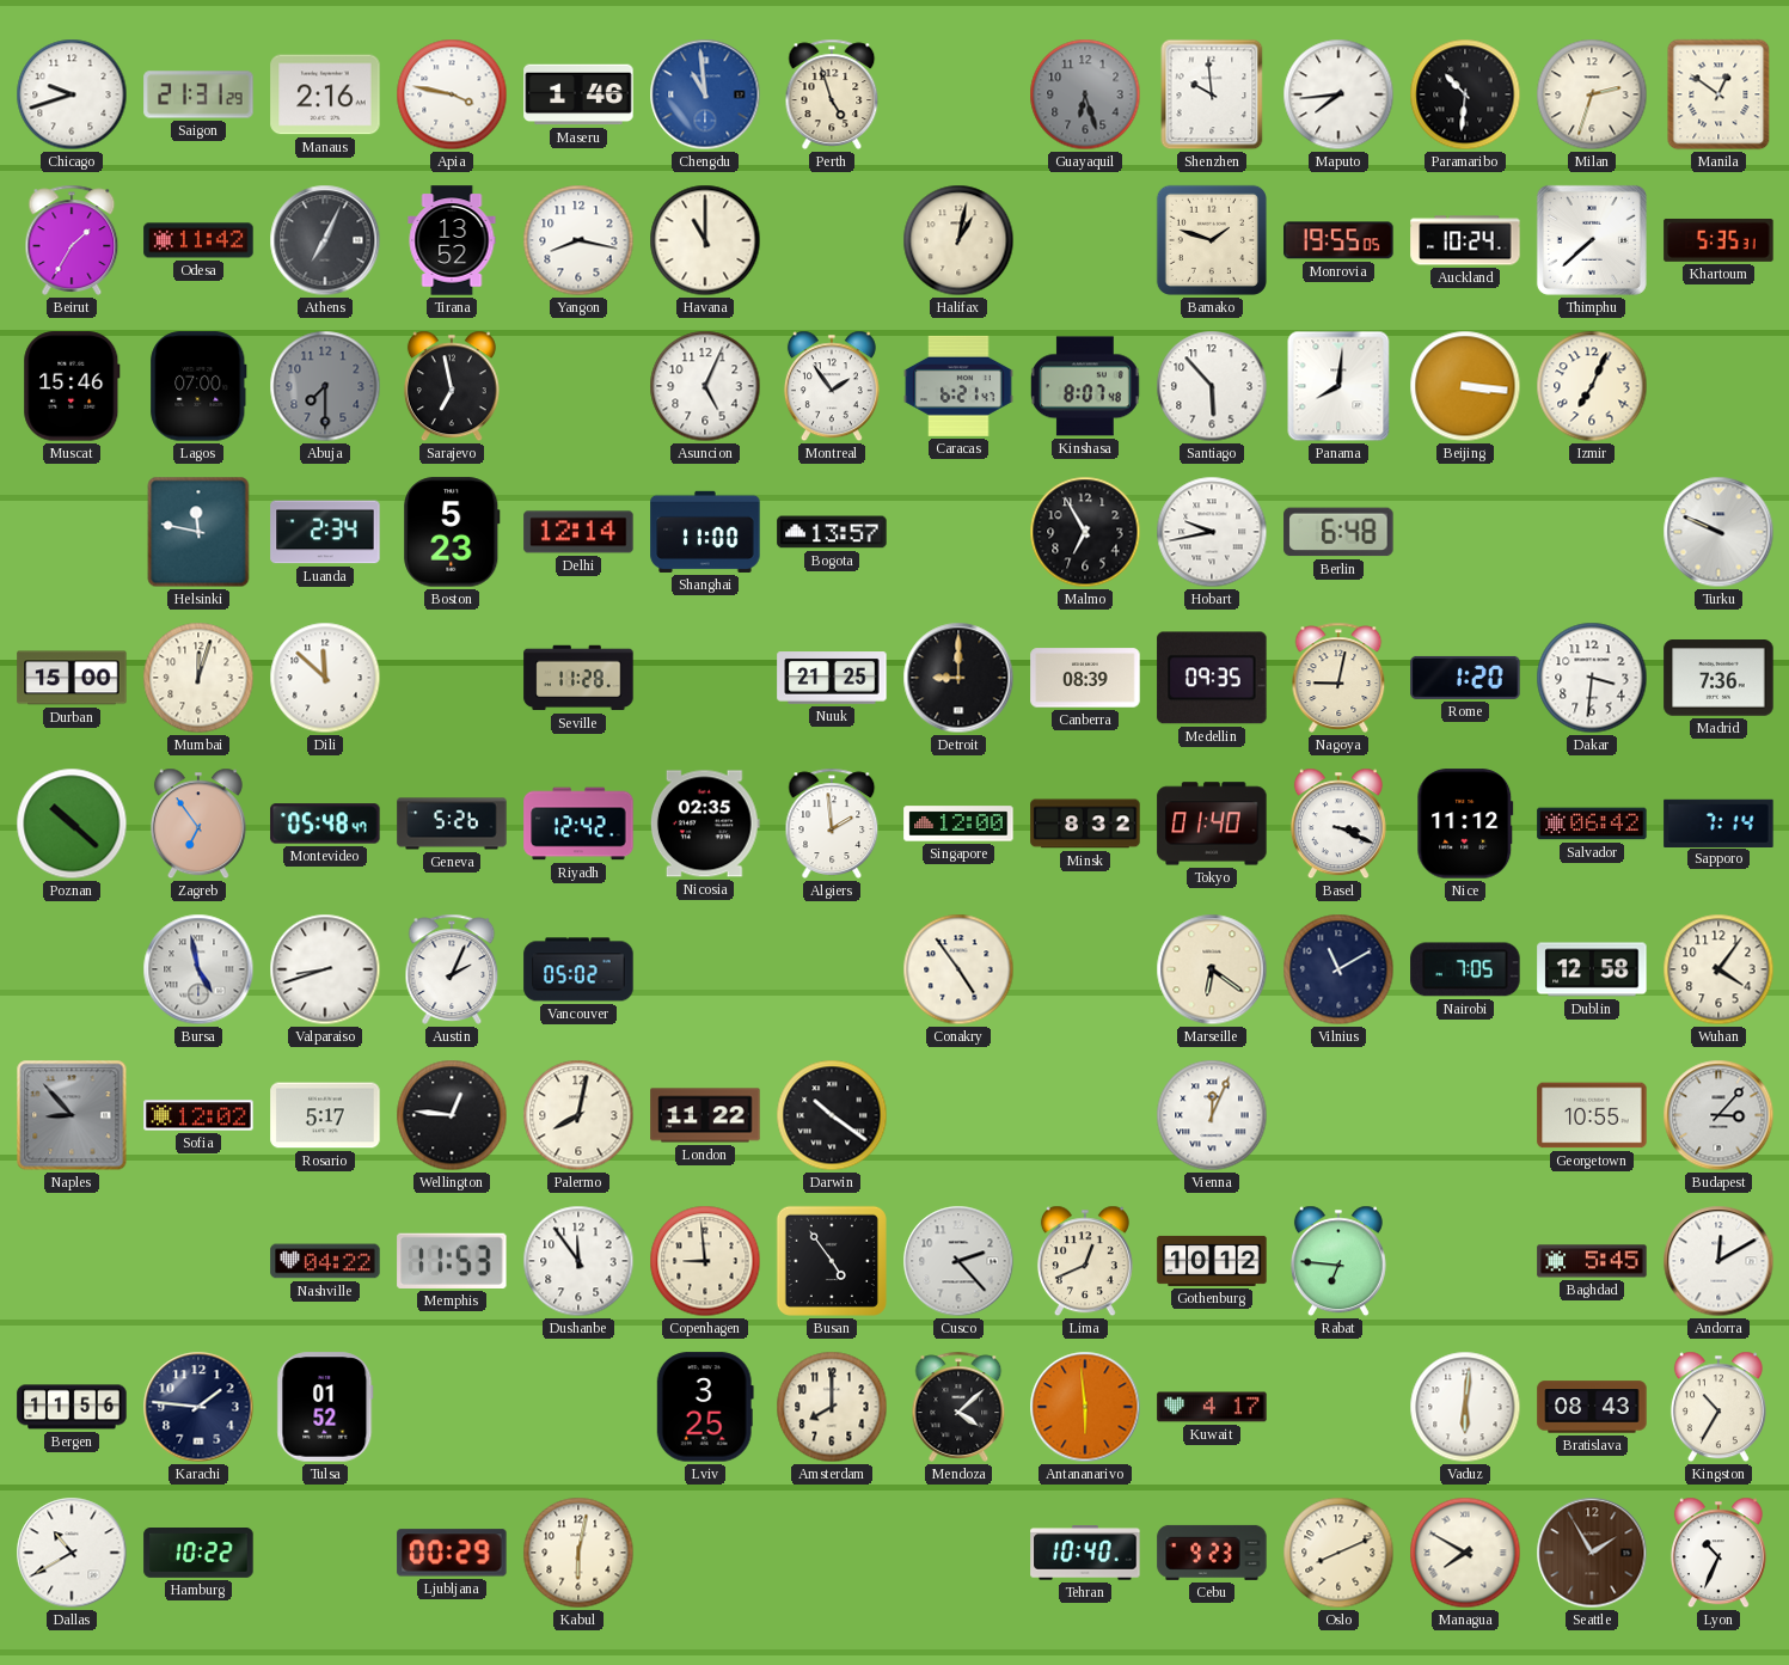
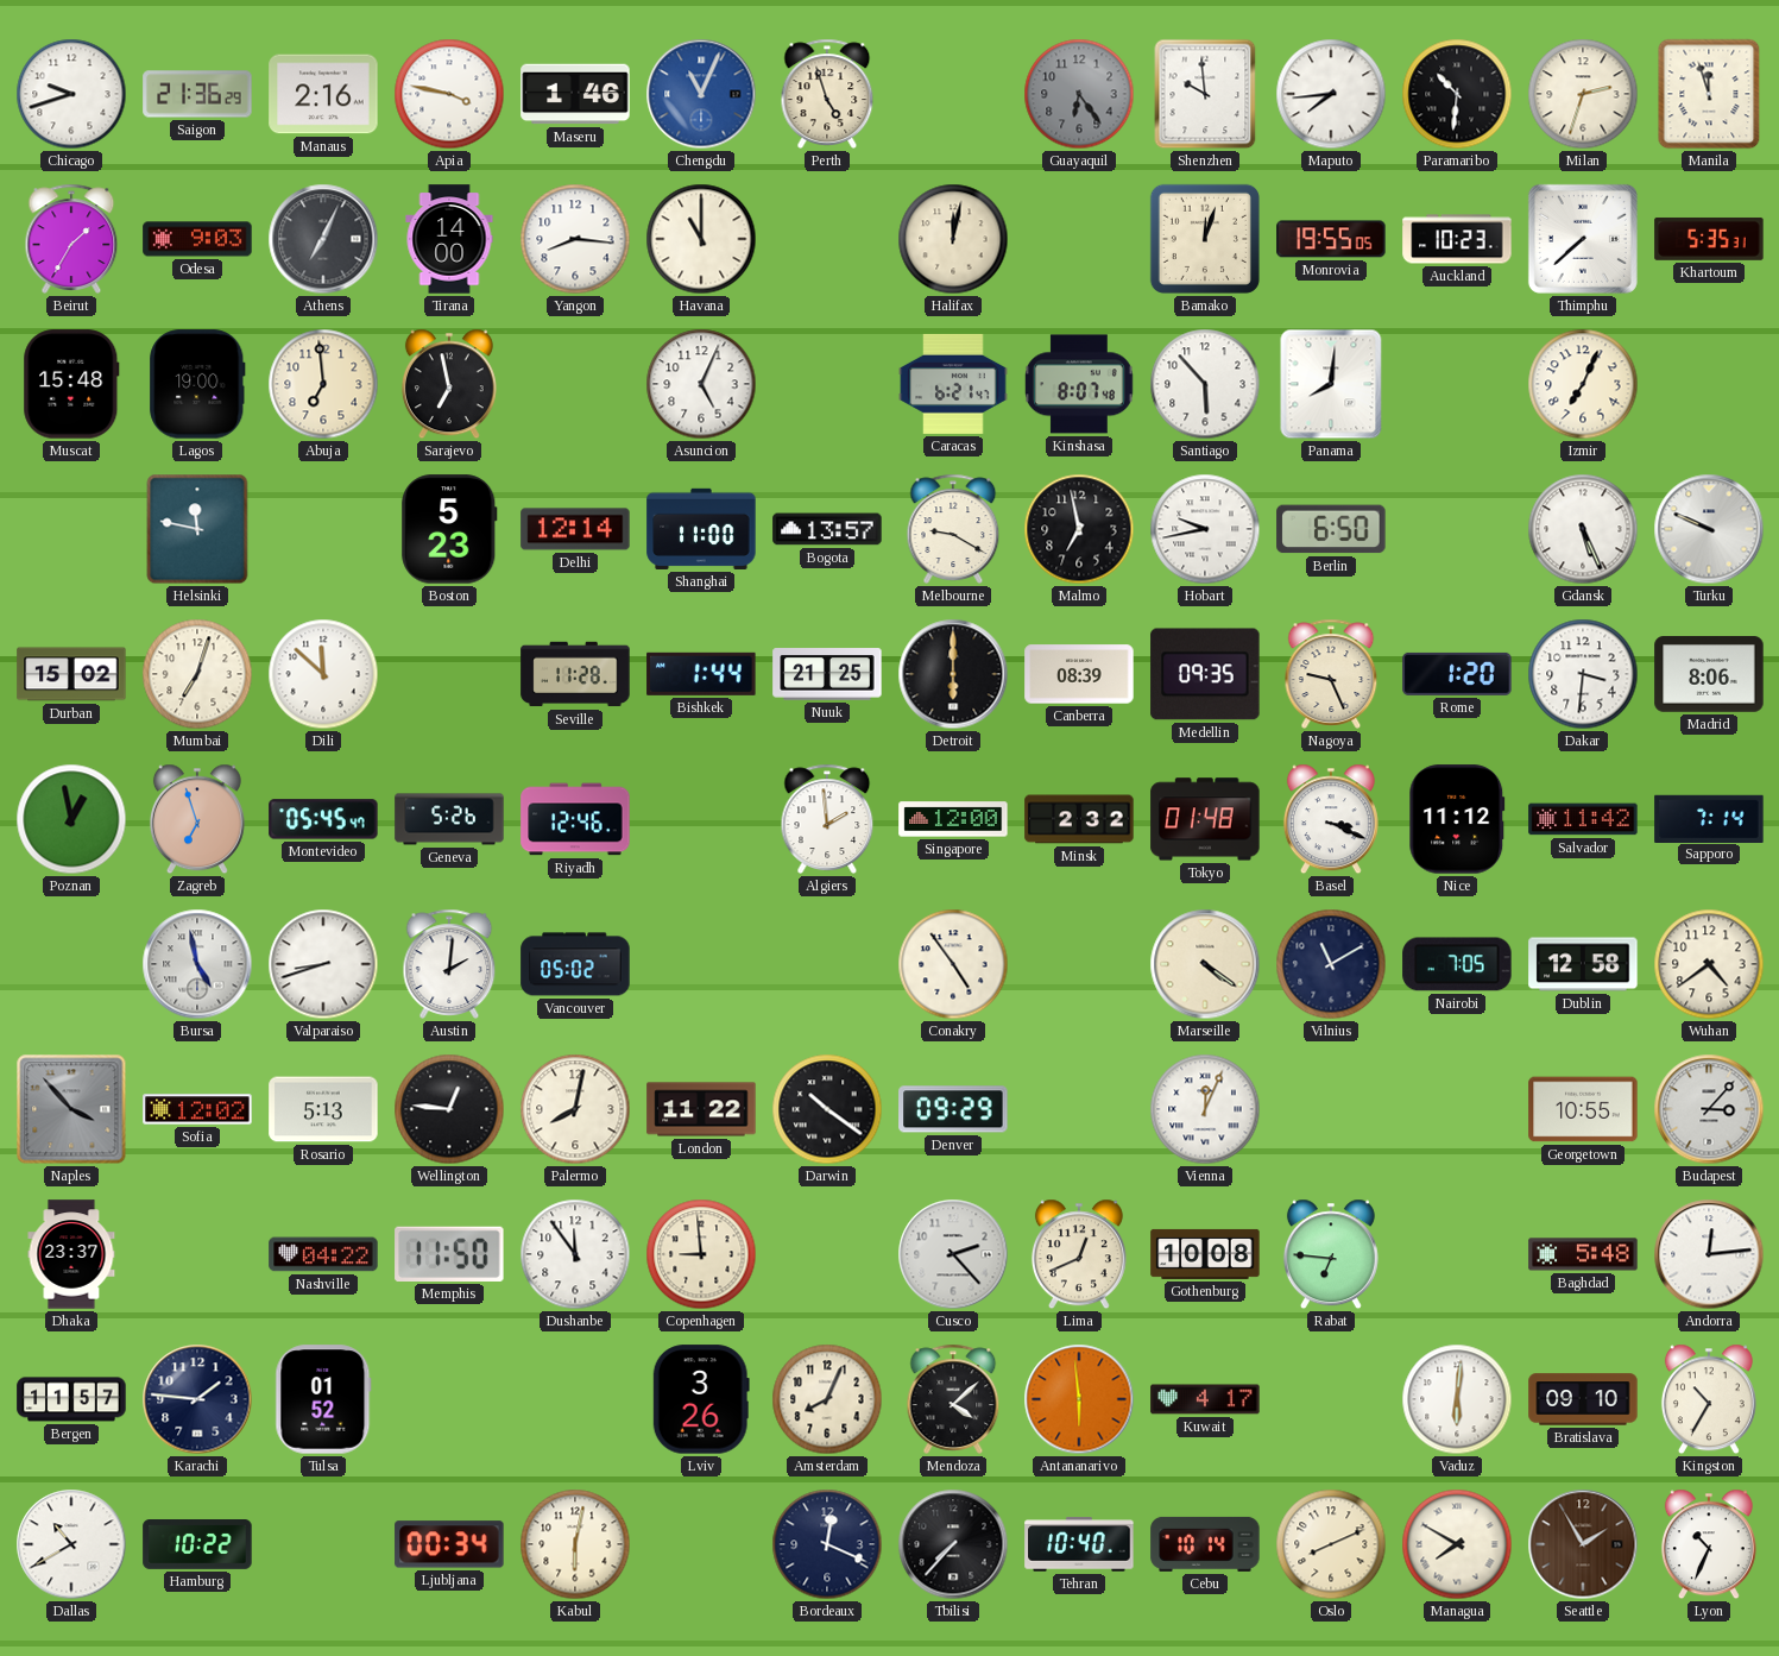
Saigon: 21:31 -> 21:36
Chengdu: 10:59 -> 11:04
Guayaquil: 6:27 -> 6:24
Manila: 12:51 -> 11:57
Odesa: 11:42 -> 9:03
Tirana: 13:52 -> 14:00
Yangon: 8:17 -> 8:16
Halifax: 1:02 -> 12:02
Bamako: 1:48 -> 12:03
Auckland: 10:24 -> 10:23
Muscat: 15:46 -> 15:48
Lagos: 07:00 -> 19:00
Abuja: 7:30 -> 6:59
Abuja dial: grey -> cream
Montreal: 1:54 -> none
Beijing: 3:16 -> none
Luanda: 2:34 -> none
Melbourne: none -> 9:20
Malmo: 6:55 -> 6:58
Berlin: 6:48 -> 6:50
Gdansk: none -> 5:26
Durban: 15:00 -> 15:02
Mumbai: 12:03 -> 7:03
Bishkek: none -> 1:44
Detroit: 9:00 -> 6:00
Nagoya: 9:02 -> 9:26
Madrid: 7:36 -> 8:06
Poznan: 10:22 -> 12:58
Zagreb: 6:54 -> 6:57
Montevideo: 05:48 -> 05:45
Riyadh: 12:42 -> 12:46
Nicosia: 02:35 -> none
Minsk: 8:32 -> 2:32
Tokyo: 01:40 -> 01:48
Salvador: 06:42 -> 11:42
Austin: 2:04 -> 2:01
Marseille: 6:21 -> 4:21
Wuhan: 4:06 -> 4:39
Naples: 8:53 -> 3:53
Rosario: 5:17 -> 5:13
Denver: none -> 09:29
Dhaka: none -> 23:37
Memphis: 11:53 -> 11:50
Busan: 4:54 -> none
Gothenburg: 10:12 -> 10:08
Baghdad: 5:45 -> 5:48
Andorra: 12:10 -> 12:14
Bergen: 11:56 -> 11:57
Lviv: 3:25 -> 3:26
Amsterdam: 8:00 -> 8:04
Bratislava: 08:43 -> 09:10
Ljubljana: 00:29 -> 00:34
Bordeaux: none -> 12:19
Tbilisi: none -> 7:37
Cebu: 9:23 -> 10:14
